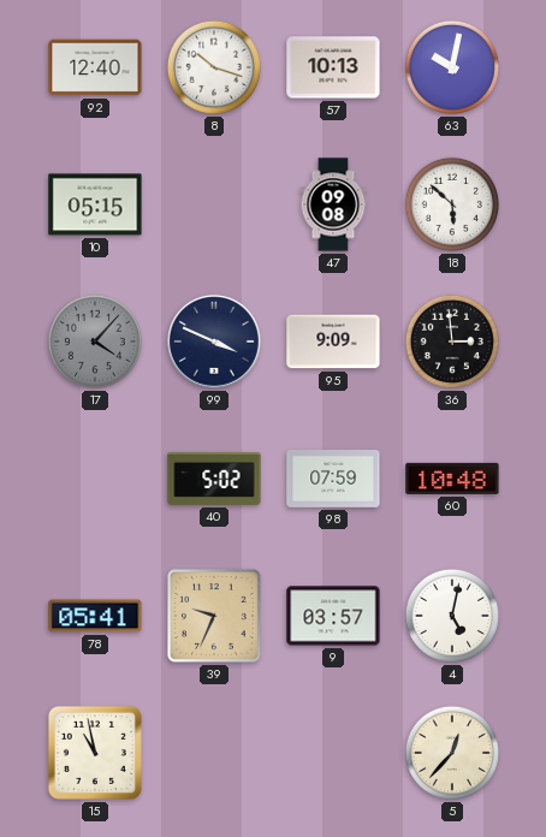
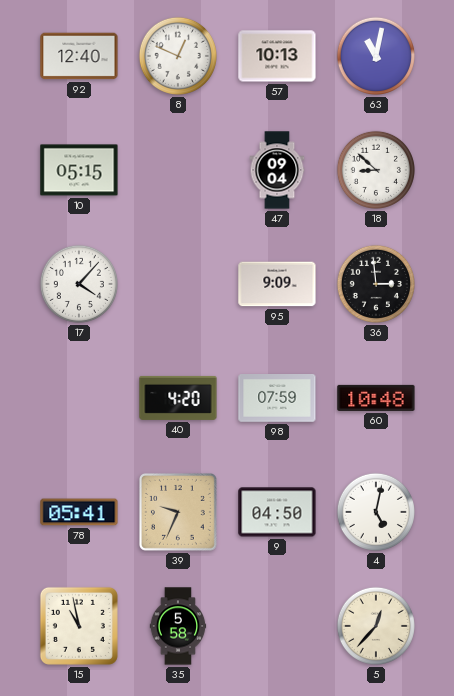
8: 10:18 -> 12:49
63: 10:02 -> 11:02
47: 09:08 -> 09:04
18: 5:52 -> 8:52
17 dial: grey -> white
99: 3:49 -> none
40: 5:02 -> 4:20
9: 03:57 -> 04:50
35: none -> 5:58
